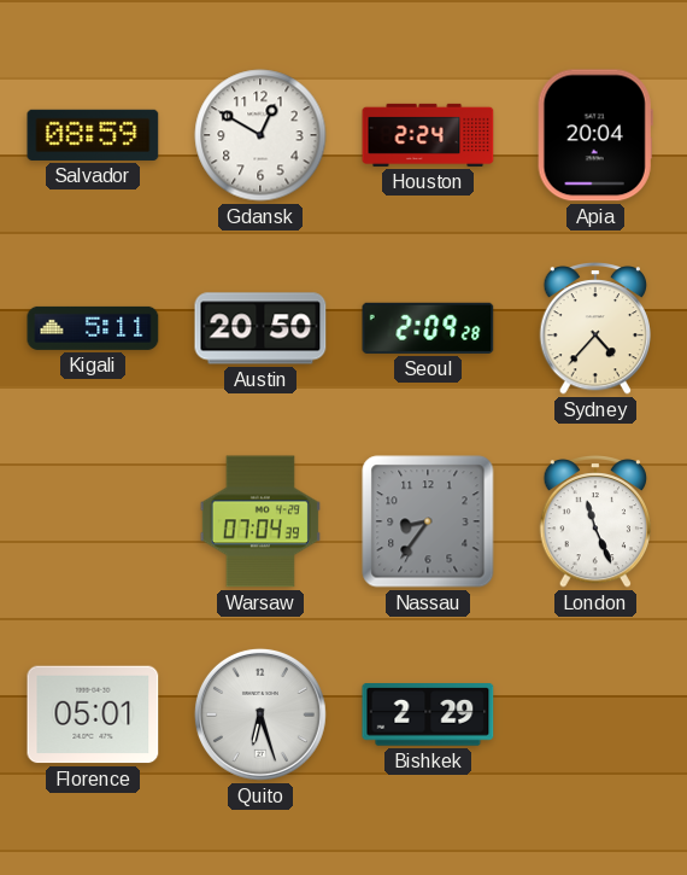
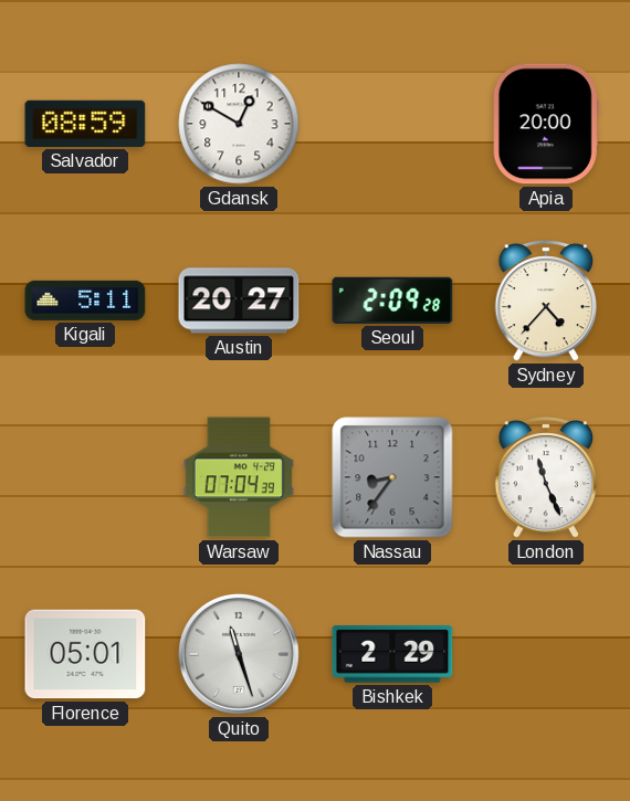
Houston: 2:24 -> none
Apia: 20:04 -> 20:00
Austin: 20:50 -> 20:27
Quito: 6:27 -> 11:27
